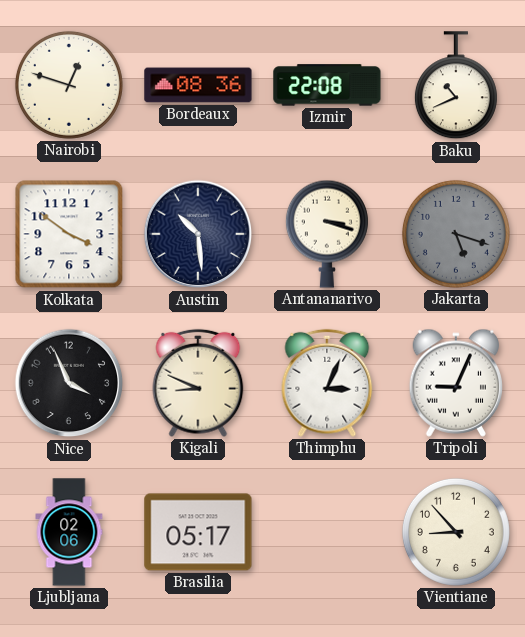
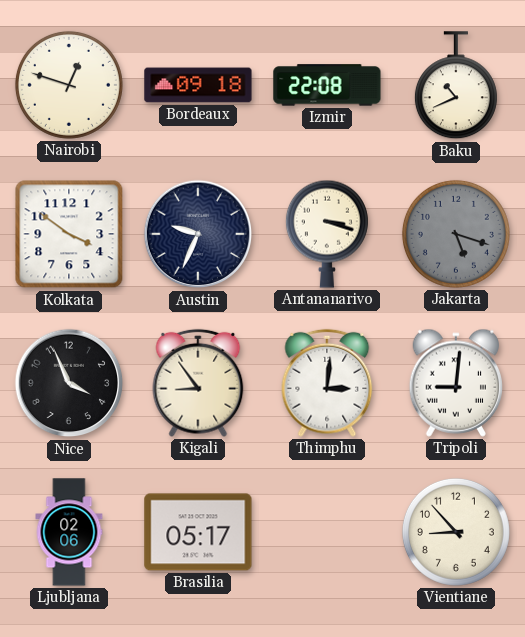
Bordeaux: 08:36 -> 09:18
Austin: 10:29 -> 9:34
Kigali: 8:49 -> 8:54
Thimphu: 3:04 -> 3:01
Tripoli: 9:04 -> 9:01
